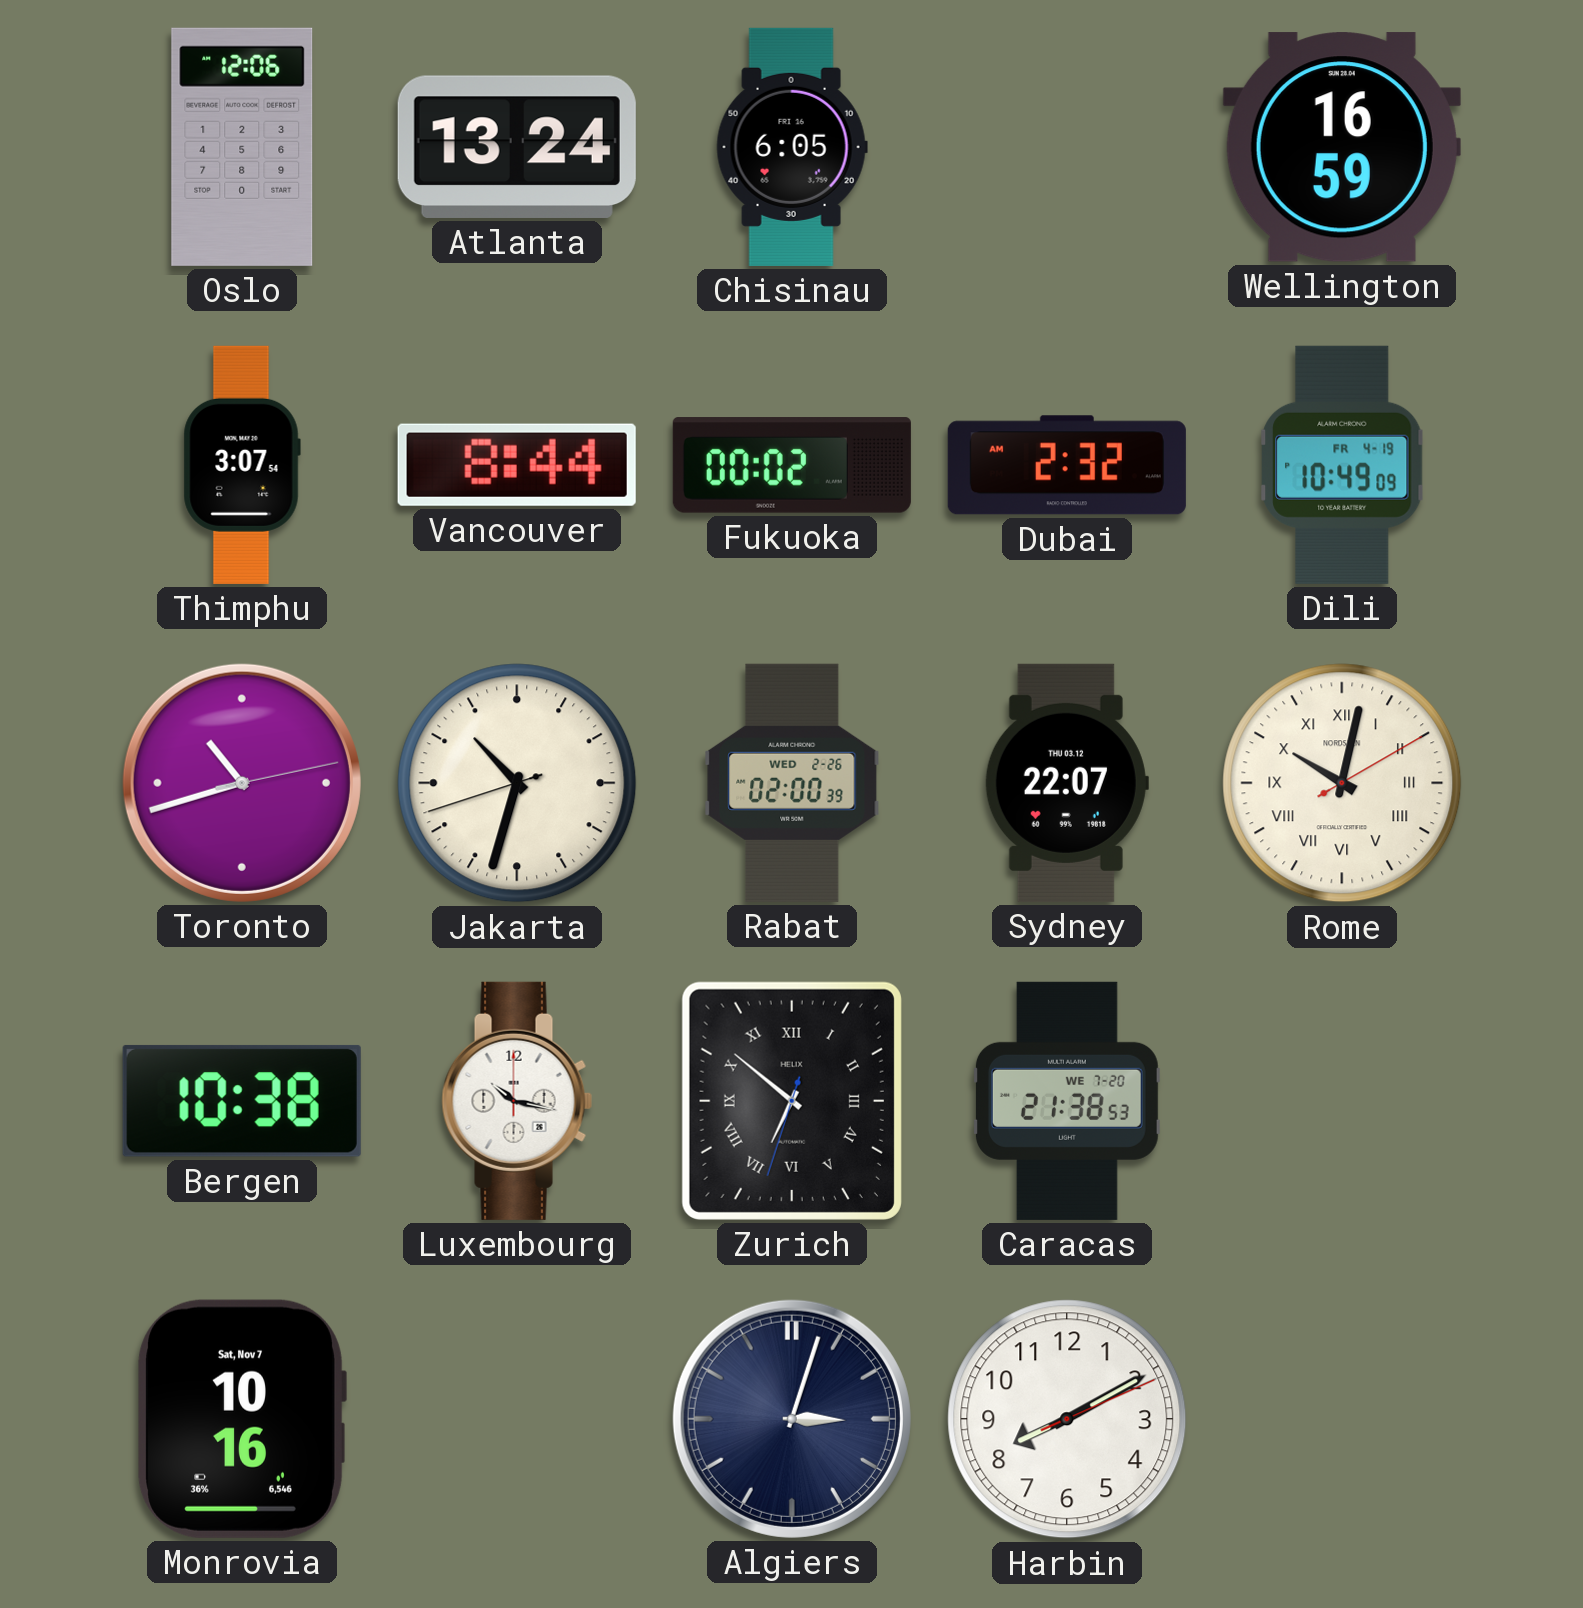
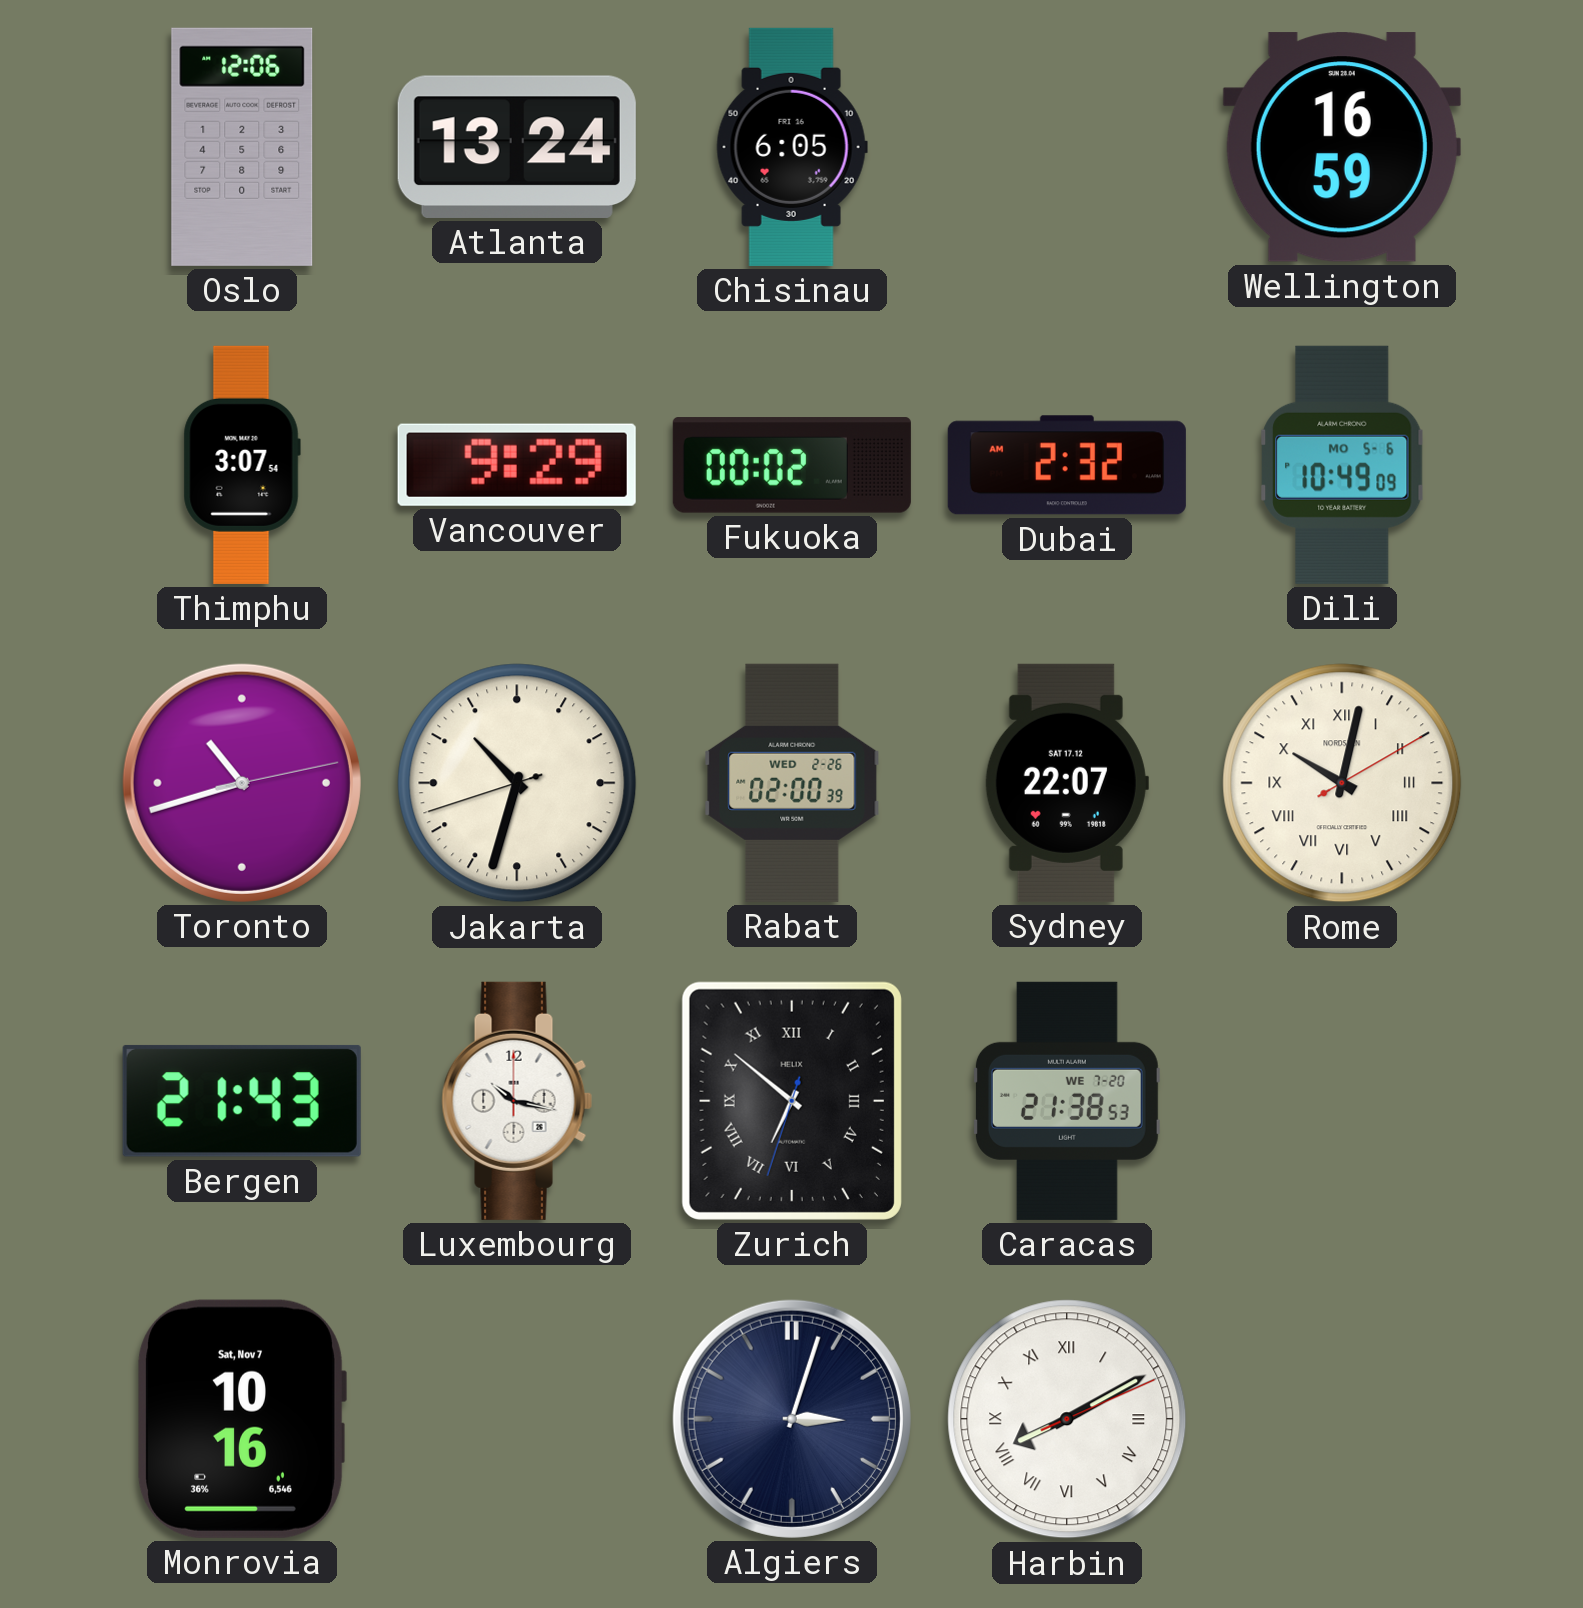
Vancouver: 8:44 -> 9:29
Dili date: FR 4-19 -> MO 5-6
Sydney date: THU 03.12 -> SAT 17.12
Bergen: 10:38 -> 21:43
Harbin numerals: Arabic -> Roman
